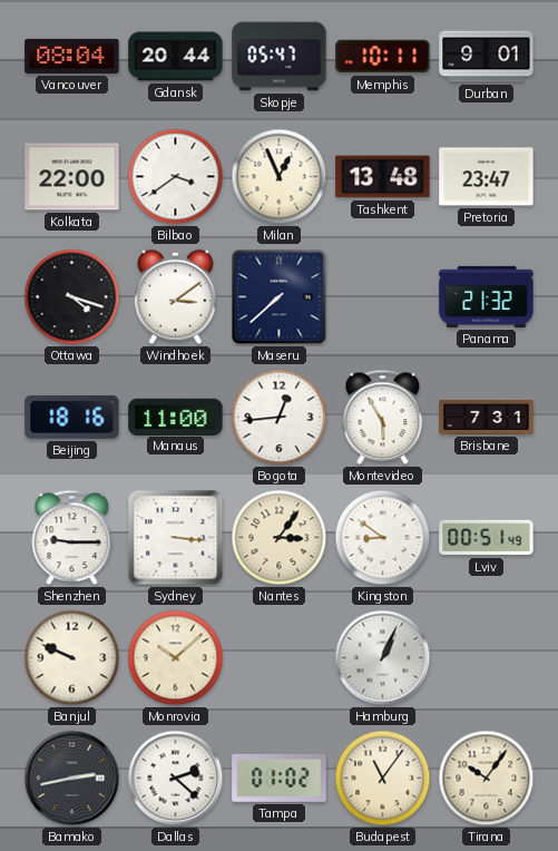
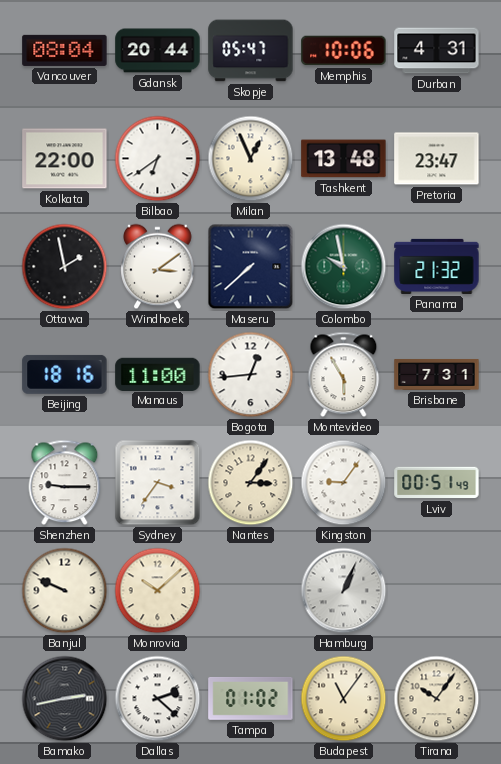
Memphis: 10:11 -> 10:06
Durban: 9:01 -> 4:31
Bilbao: 3:39 -> 6:39
Ottawa: 4:18 -> 1:58
Colombo: none -> 9:58
Sydney: 3:16 -> 3:36
Kingston: 8:51 -> 9:06
